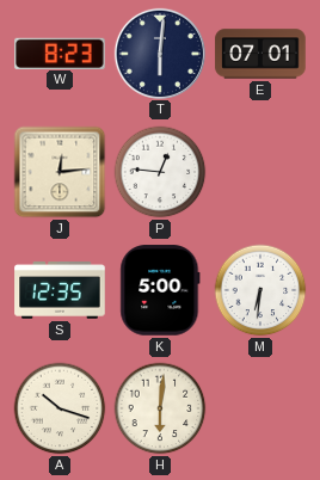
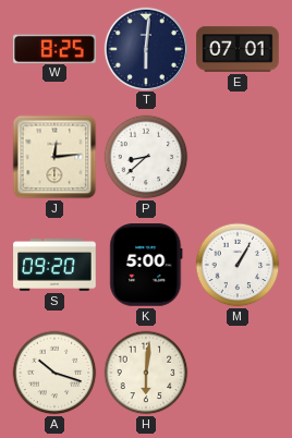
W: 8:23 -> 8:25
P: 12:46 -> 8:38
S: 12:35 -> 09:20
M: 6:31 -> 1:05
